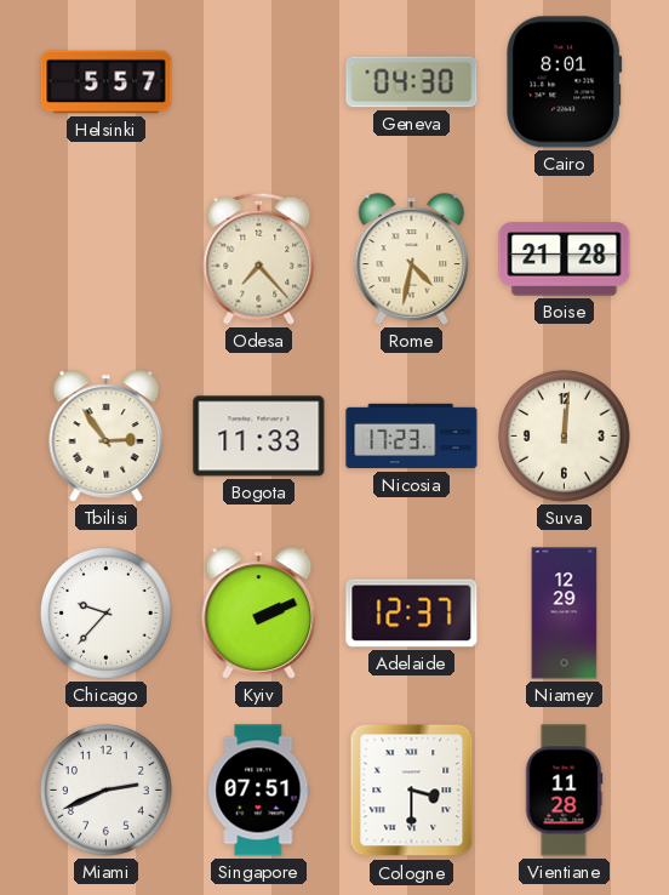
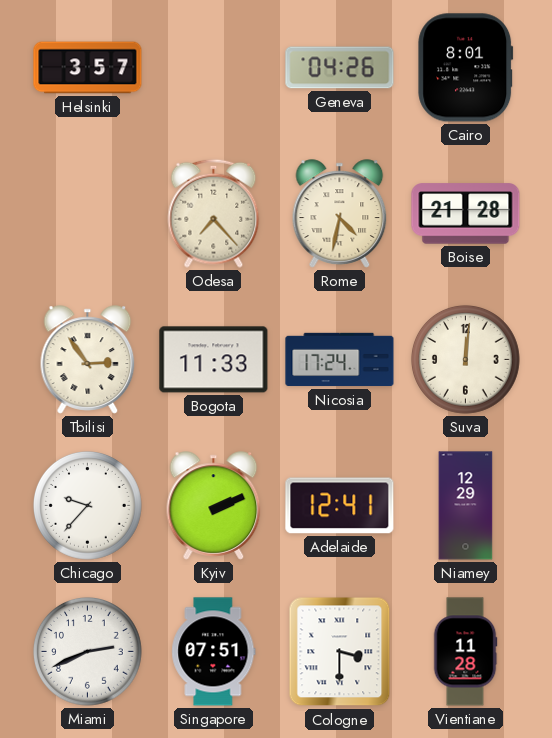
Helsinki: 5:57 -> 3:57
Geneva: 04:30 -> 04:26
Nicosia: 17:23 -> 17:24
Adelaide: 12:37 -> 12:41
